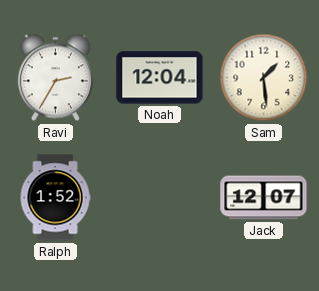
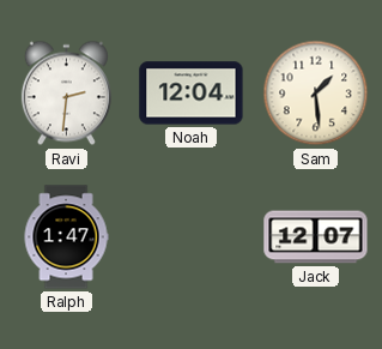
Ravi: 2:35 -> 2:31
Ralph: 1:52 -> 1:47
